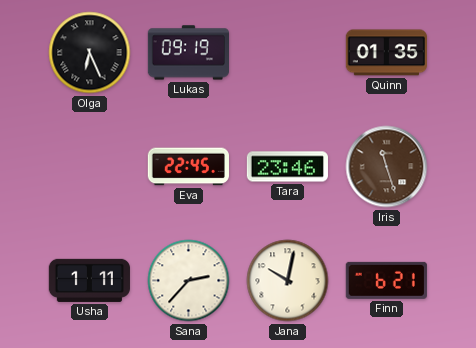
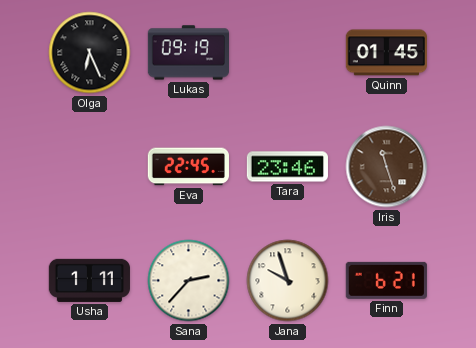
Quinn: 01:35 -> 01:45
Jana: 10:02 -> 9:57
